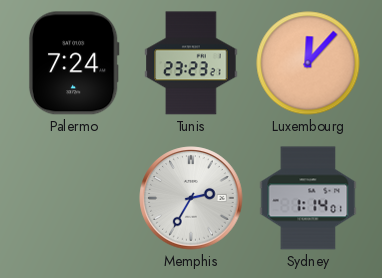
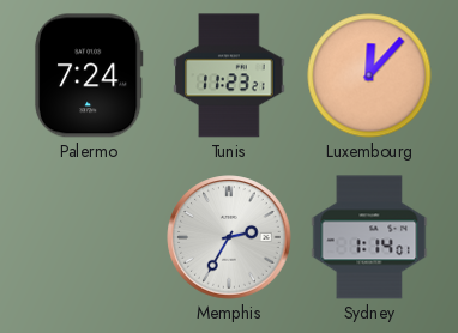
Tunis: 23:23 -> 11:23
